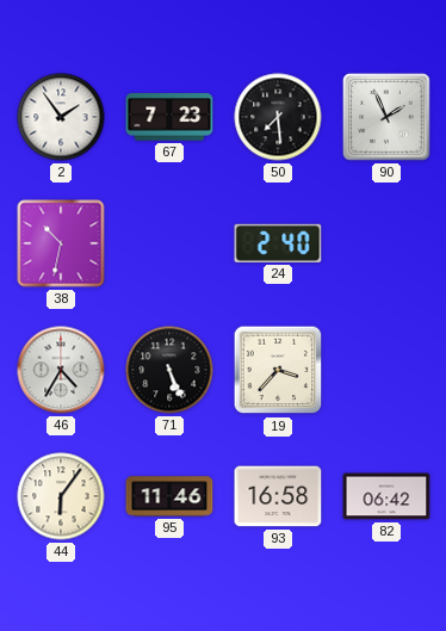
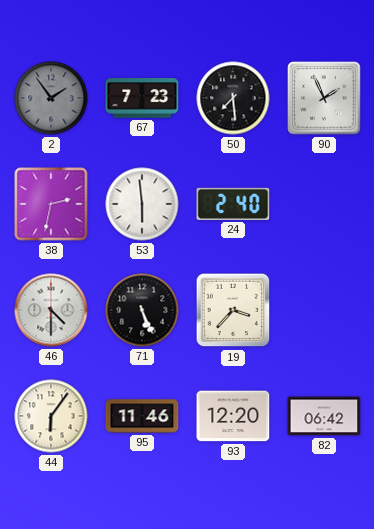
2 dial: white -> grey
38: 10:32 -> 2:32
53: none -> 5:59
46: 4:35 -> 4:30
93: 16:58 -> 12:20
